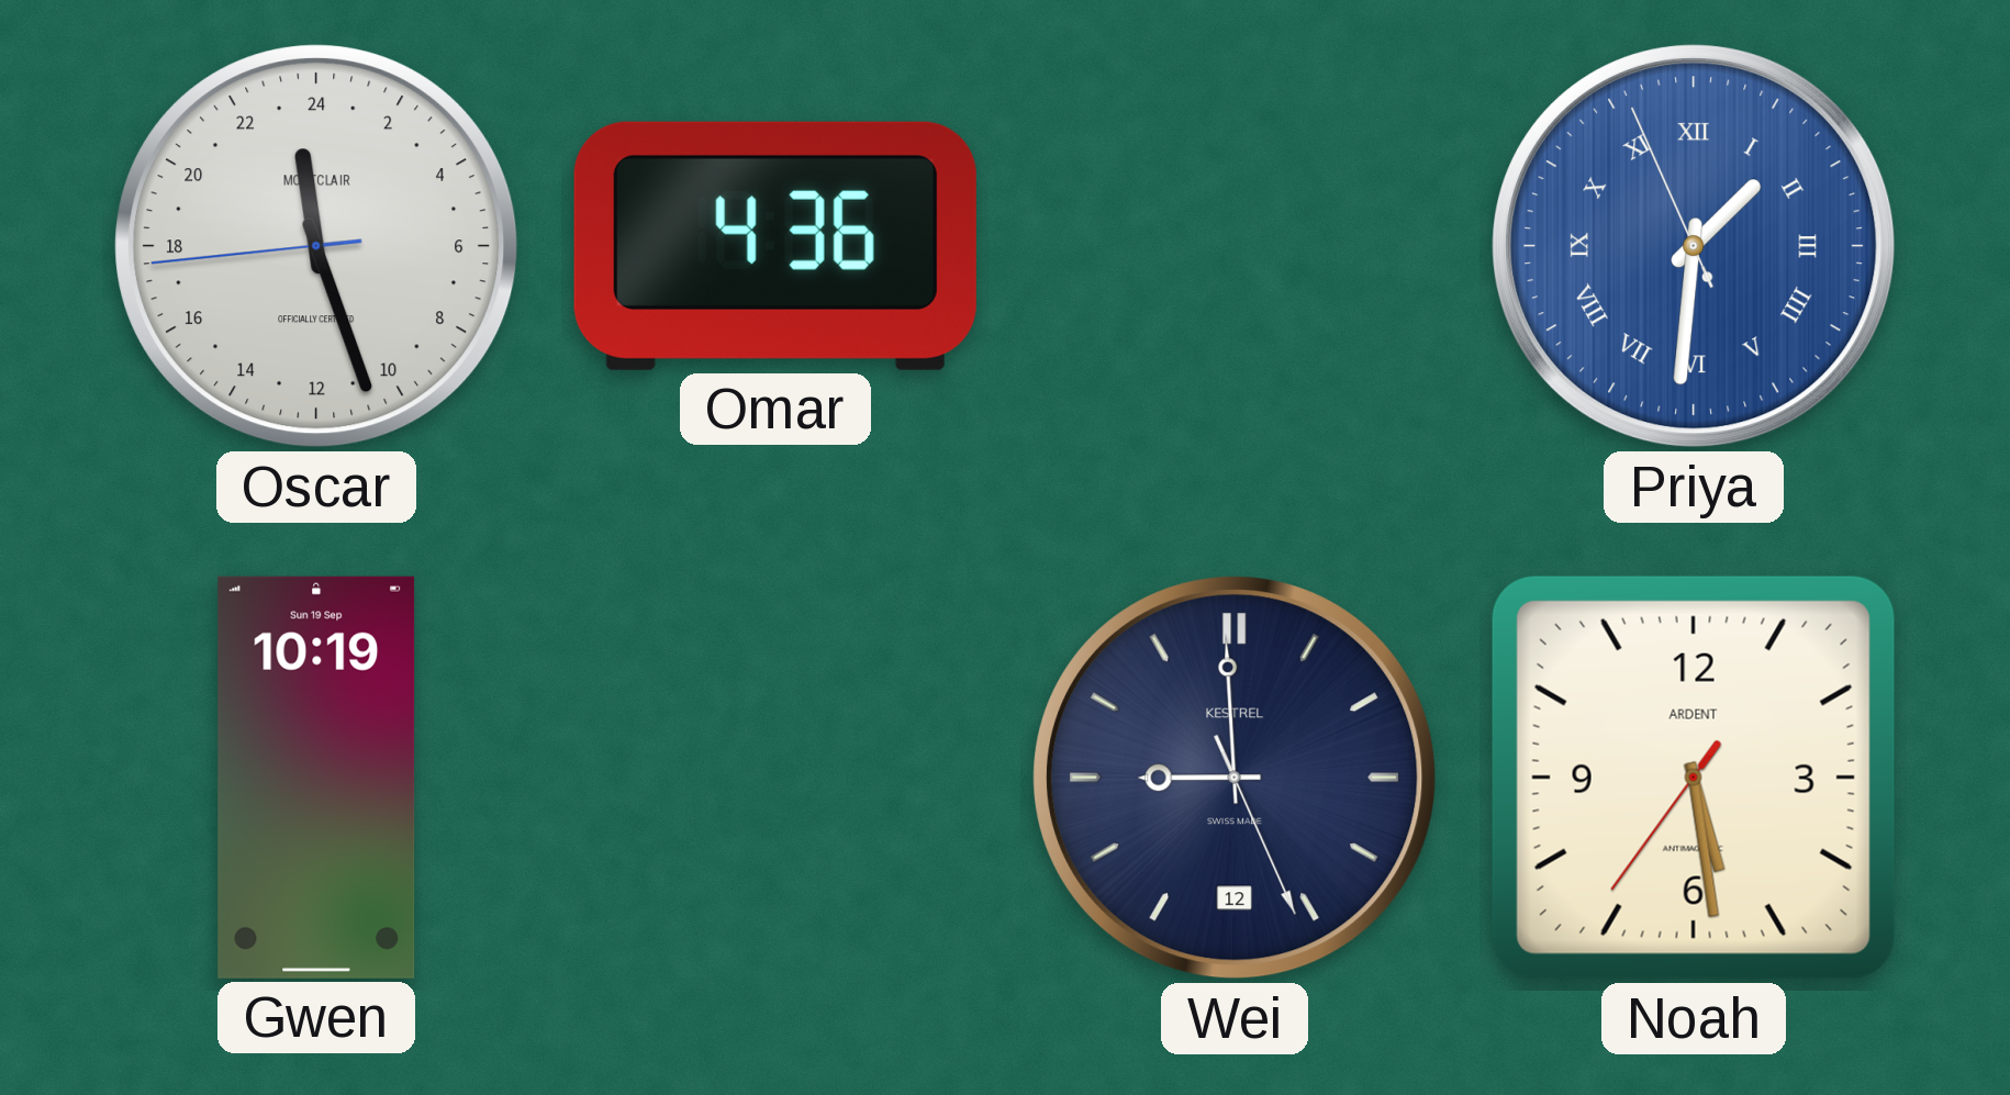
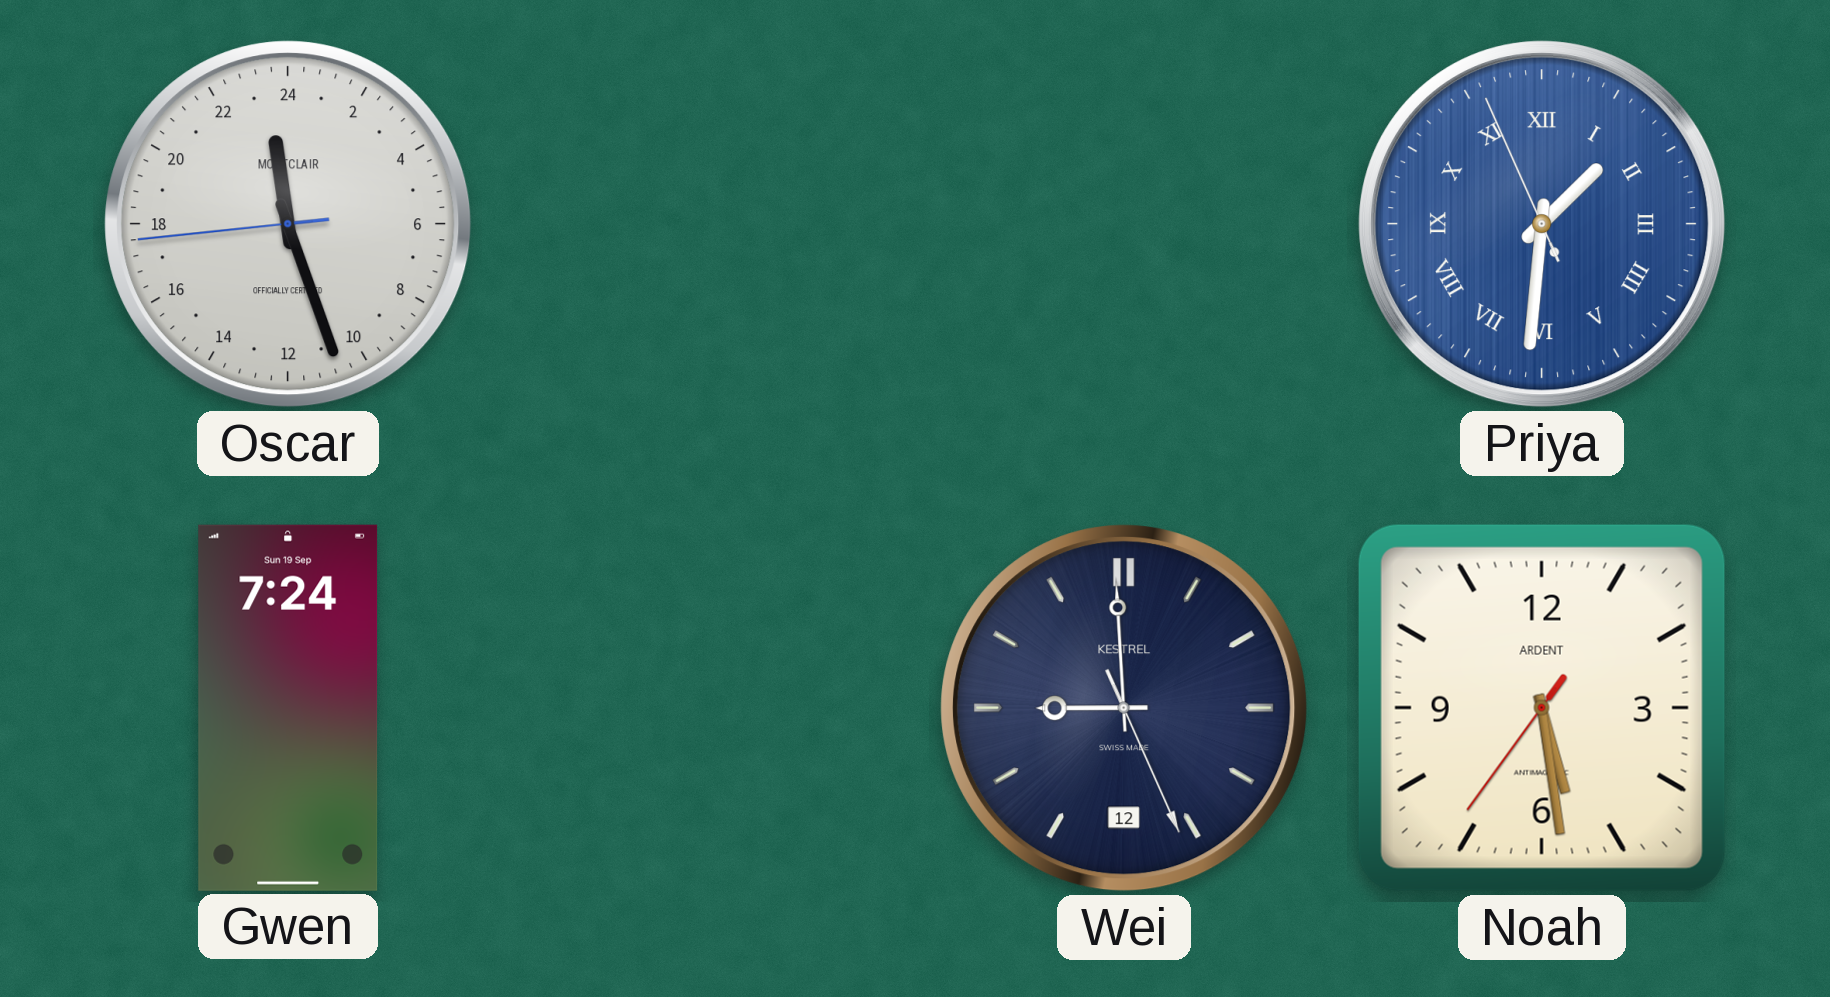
Omar: 4:36 -> none
Gwen: 10:19 -> 7:24
